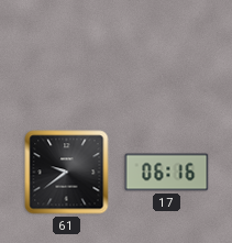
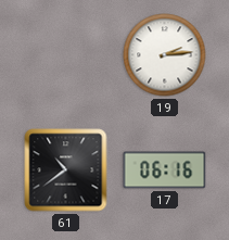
19: none -> 2:14
61: 9:39 -> 10:39
